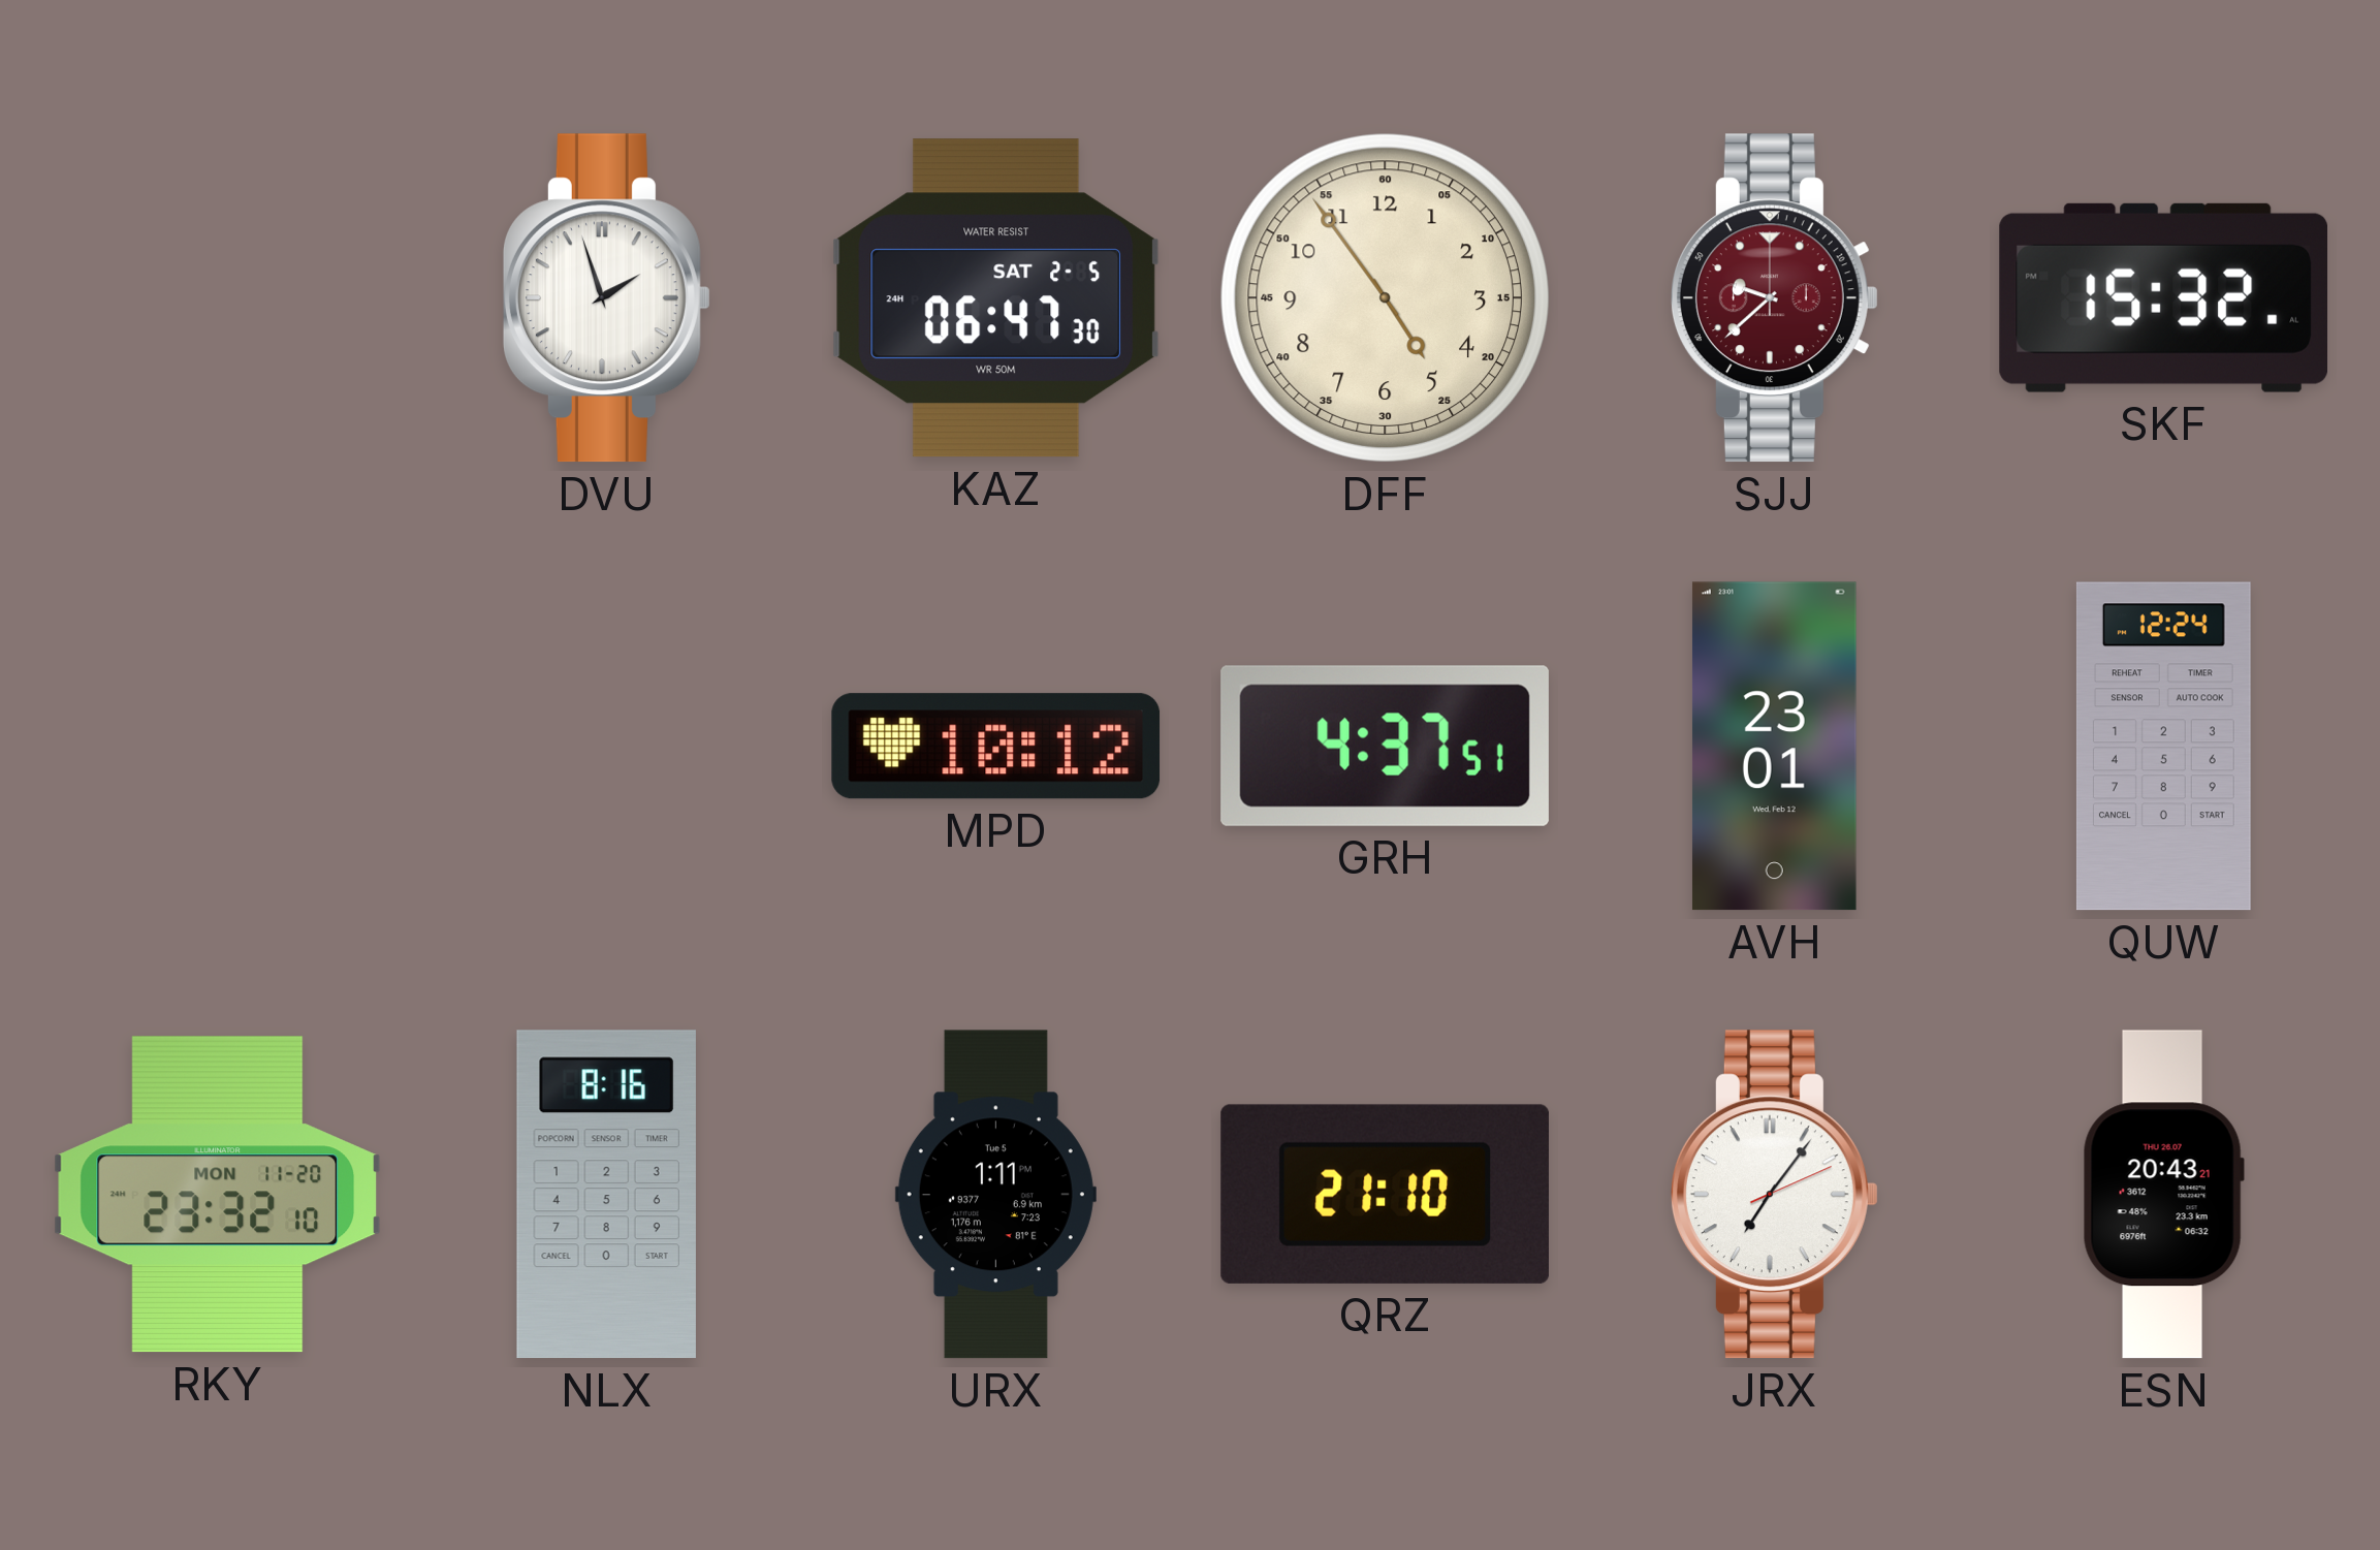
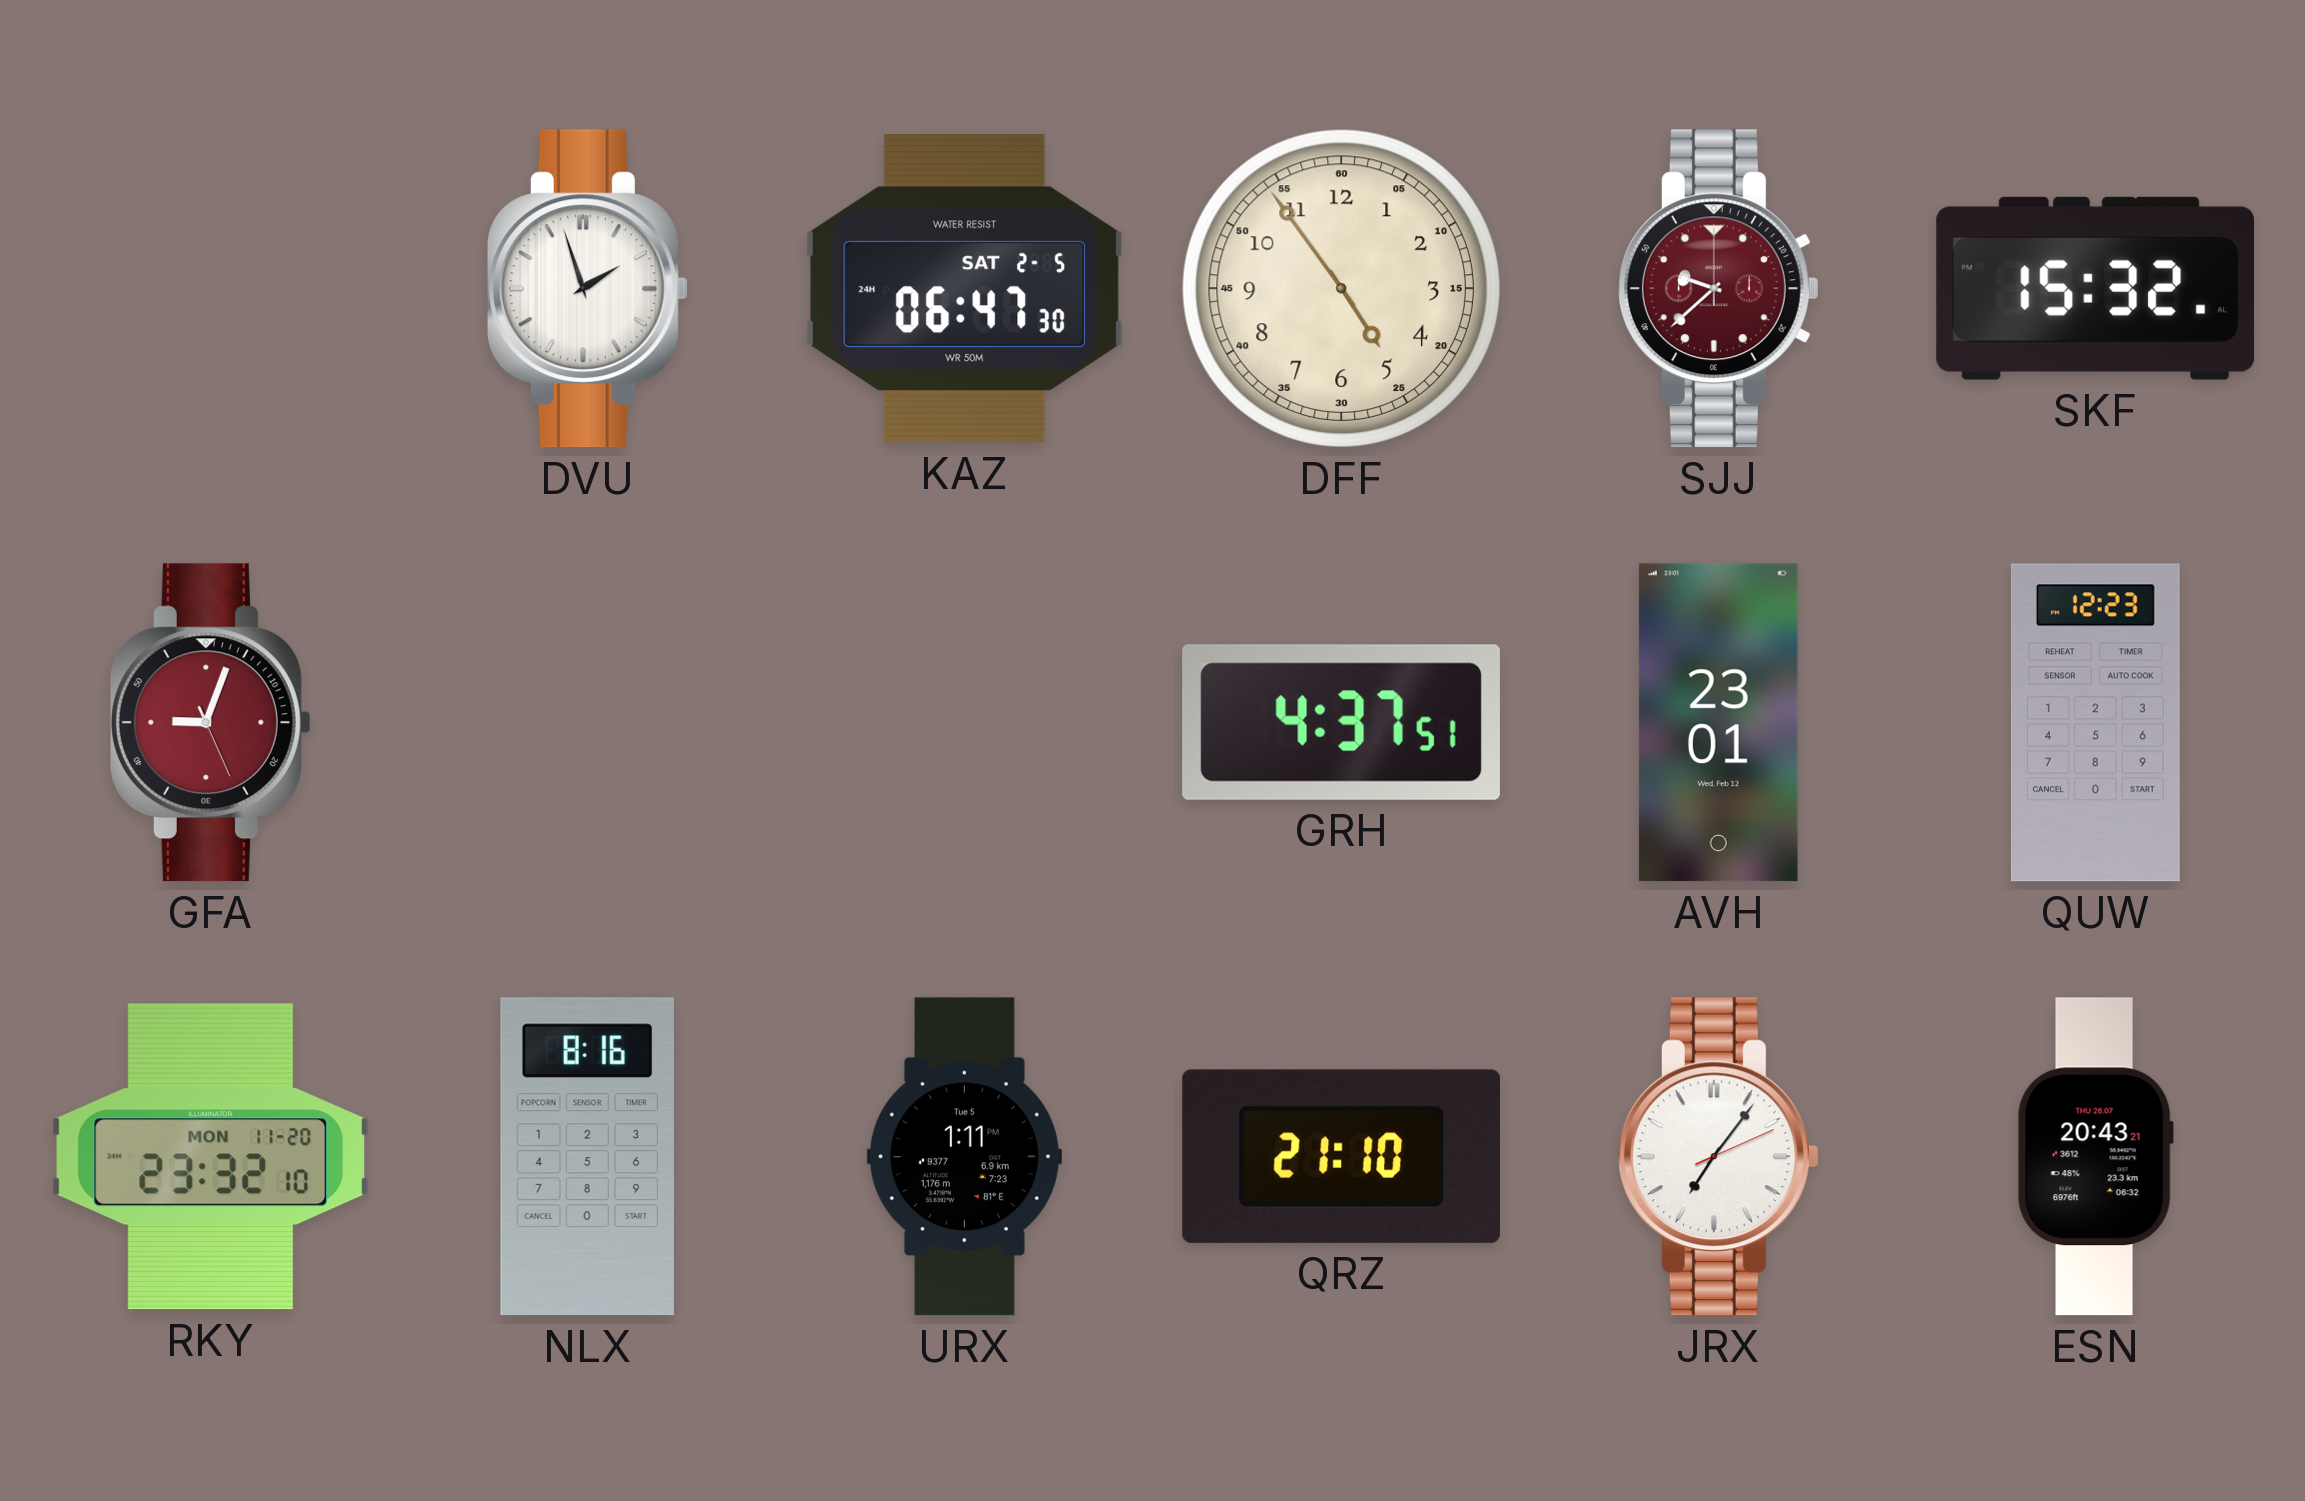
GFA: none -> 9:03
MPD: 10:12 -> none
QUW: 12:24 -> 12:23
